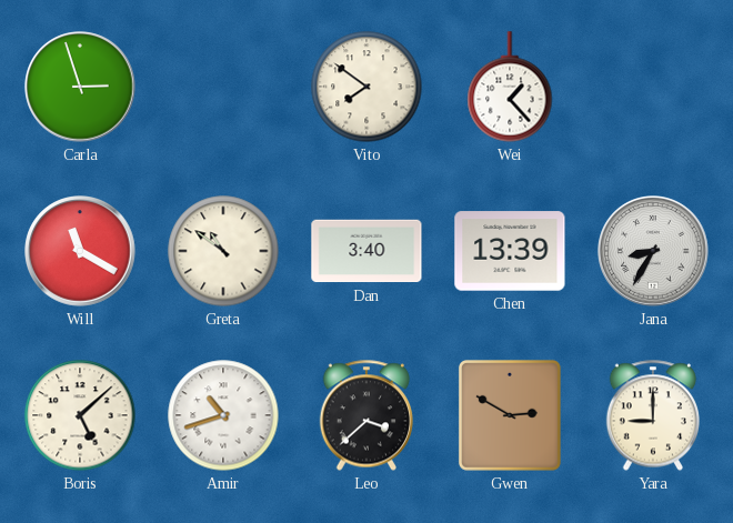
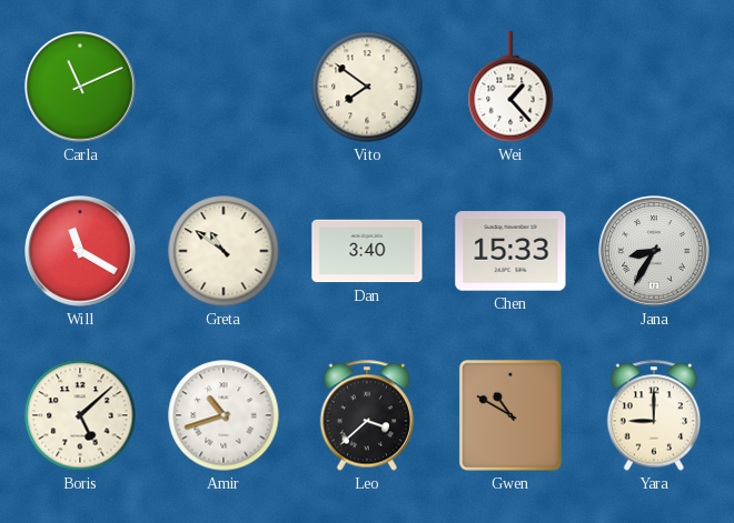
Carla: 2:57 -> 11:11
Chen: 13:39 -> 15:33
Gwen: 2:50 -> 10:50
